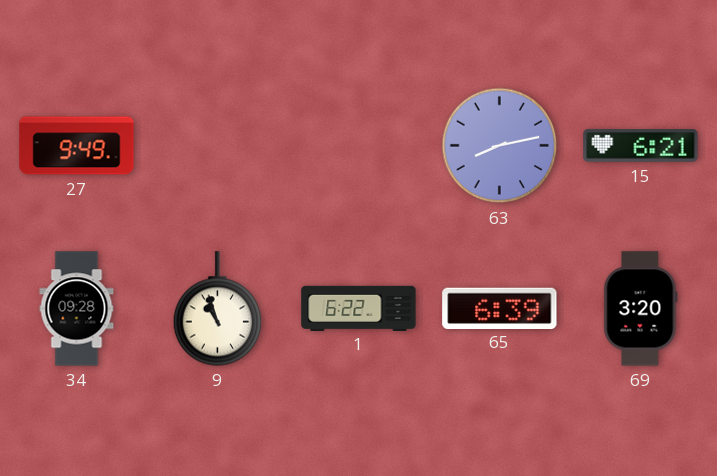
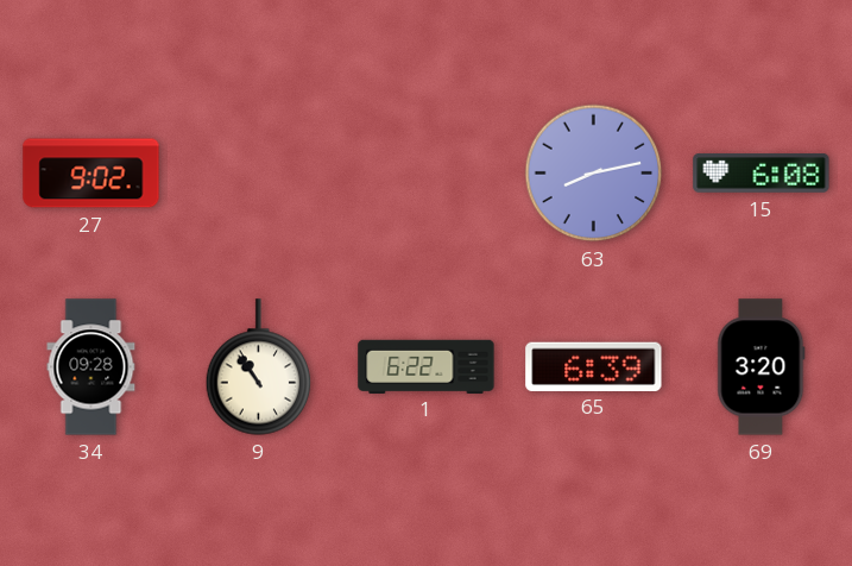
27: 9:49 -> 9:02
15: 6:21 -> 6:08
9: 10:57 -> 10:54
